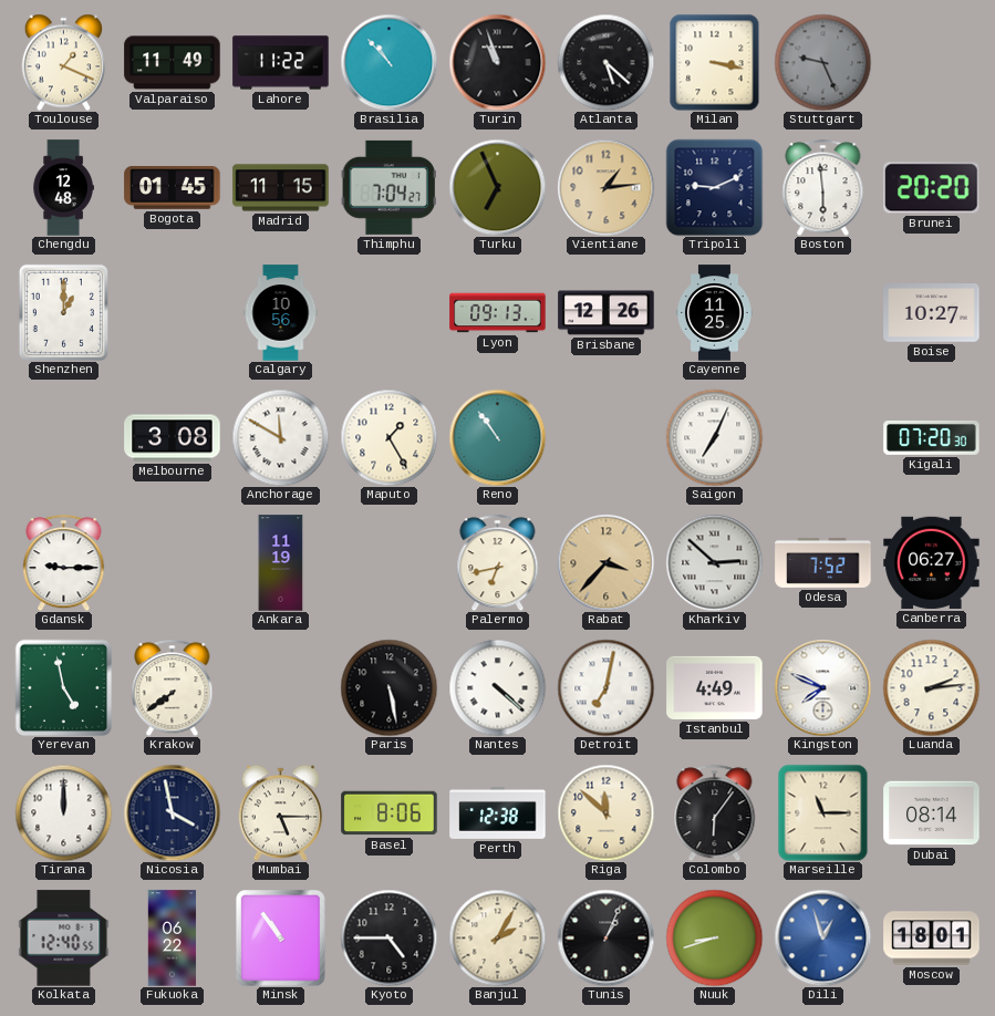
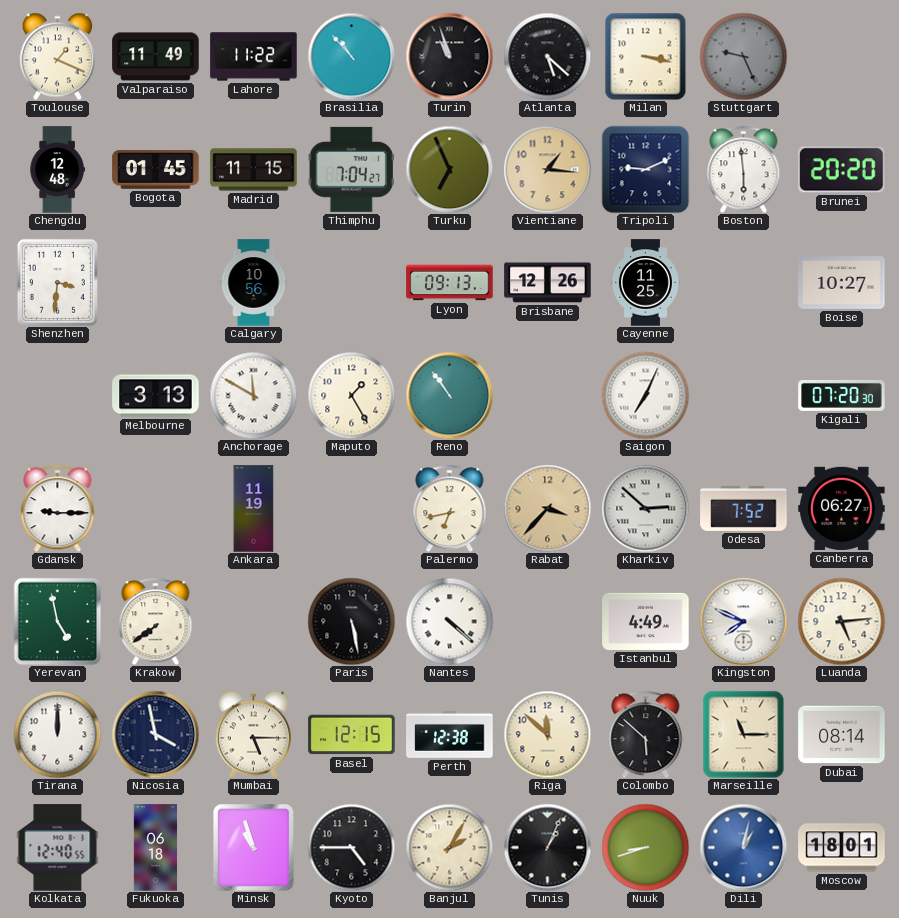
Vientiane: 1:14 -> 1:16
Shenzhen: 1:00 -> 3:31
Melbourne: 3:08 -> 3:13
Detroit: 7:02 -> none
Luanda: 2:14 -> 5:14
Basel: 8:06 -> 12:15
Colombo: 6:06 -> 5:52
Fukuoka: 06:22 -> 06:18
Minsk: 10:54 -> 10:57
Dili: 12:57 -> 1:02
